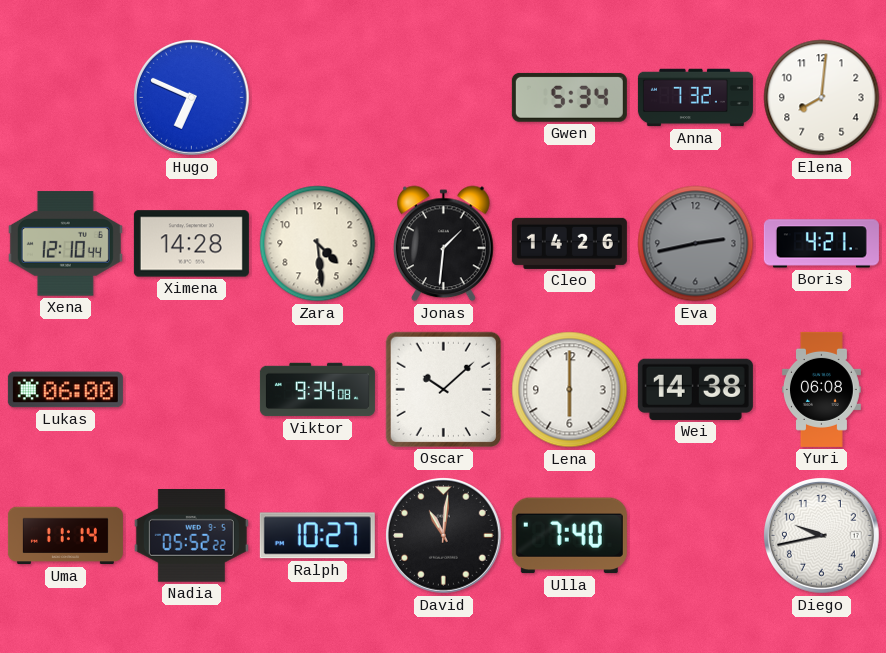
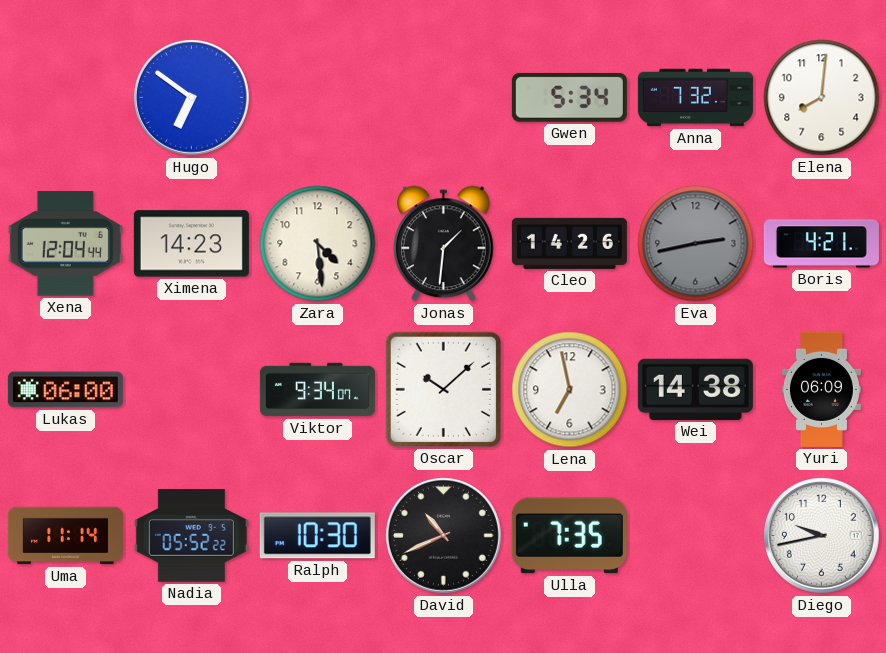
Hugo: 6:49 -> 6:51
Xena: 12:10 -> 12:04
Ximena: 14:28 -> 14:23
Viktor: 9:34:08 -> 9:34:07
Lena: 6:00 -> 6:58
Yuri: 06:08 -> 06:09
Ralph: 10:27 -> 10:30
David: 11:01 -> 10:41
Ulla: 7:40 -> 7:35
